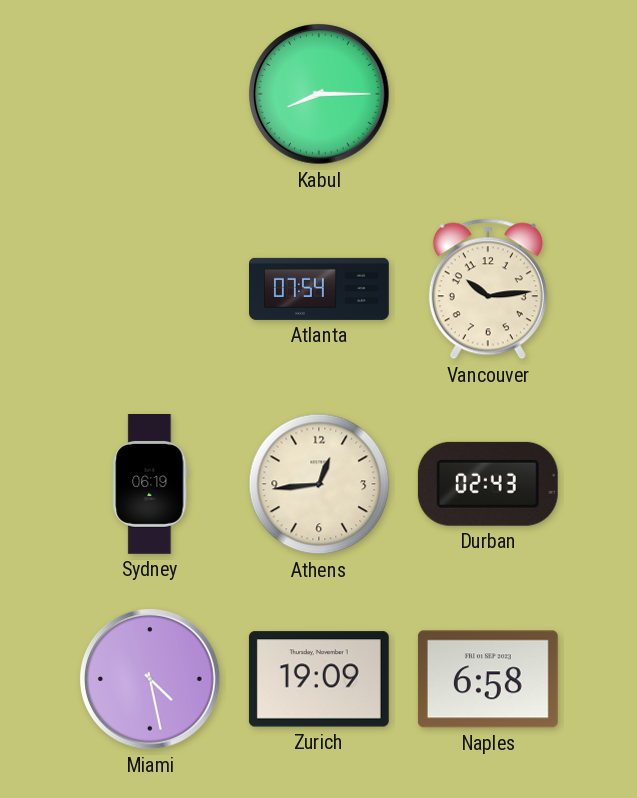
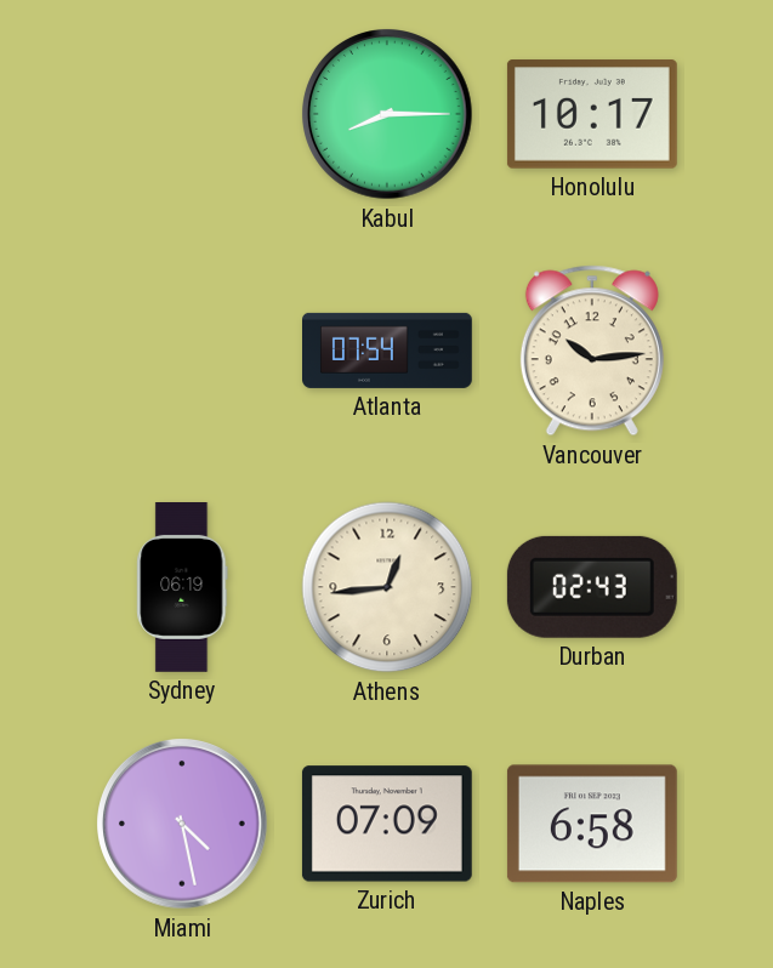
Honolulu: none -> 10:17
Zurich: 19:09 -> 07:09
